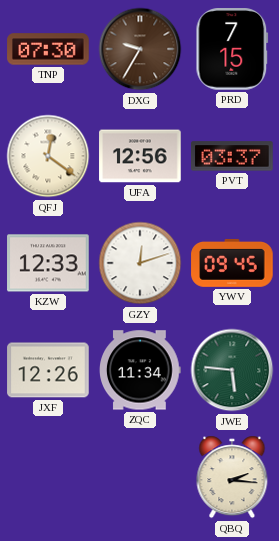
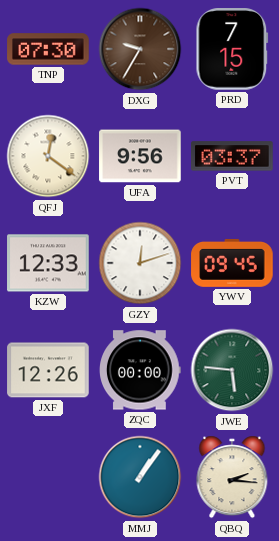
UFA: 12:56 -> 9:56
ZQC: 11:34 -> 00:00
MMJ: none -> 1:06
